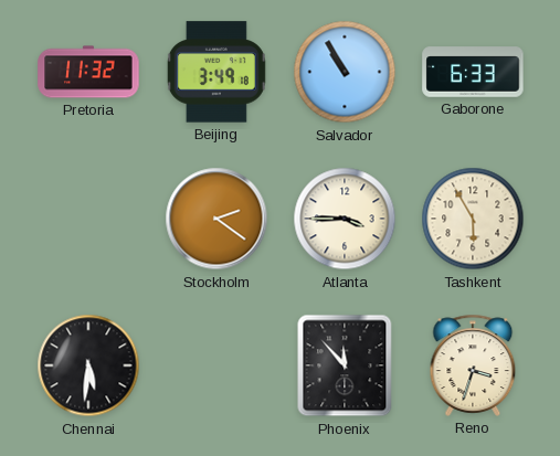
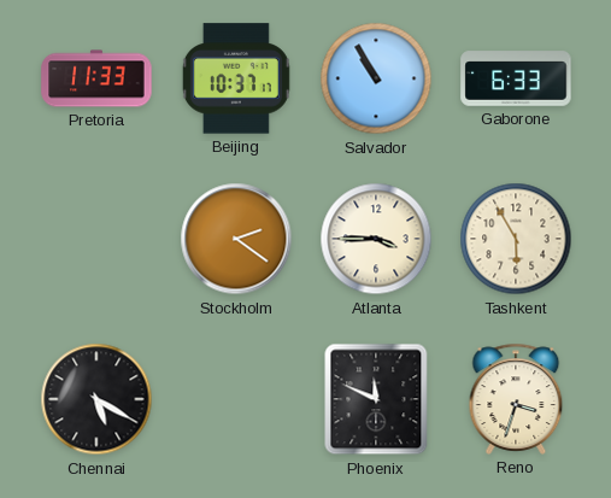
Pretoria: 11:32 -> 11:33
Beijing: 3:49 -> 10:37
Chennai: 5:31 -> 5:20
Phoenix: 11:53 -> 11:49
